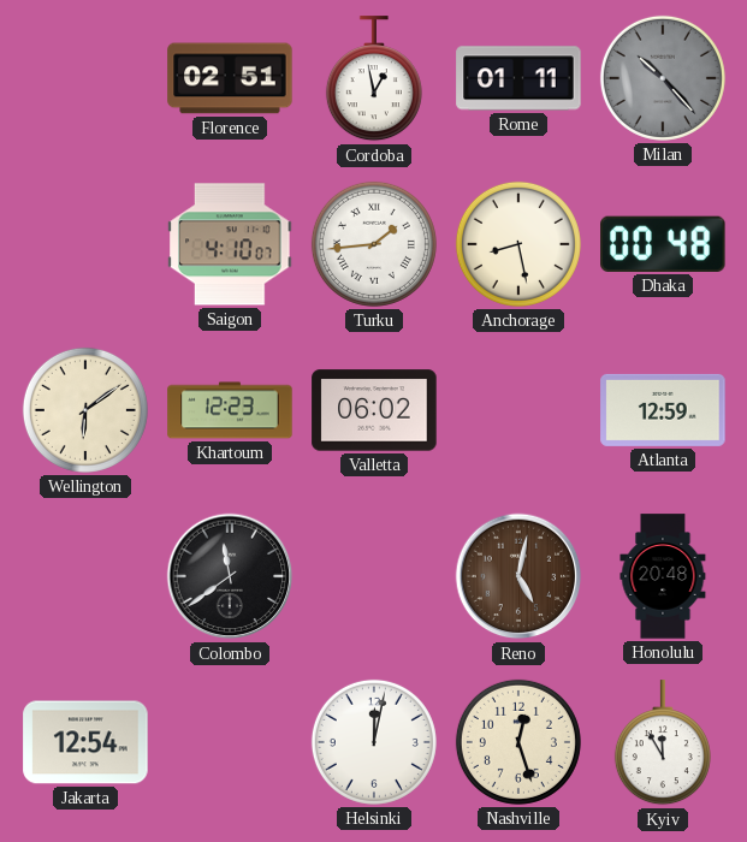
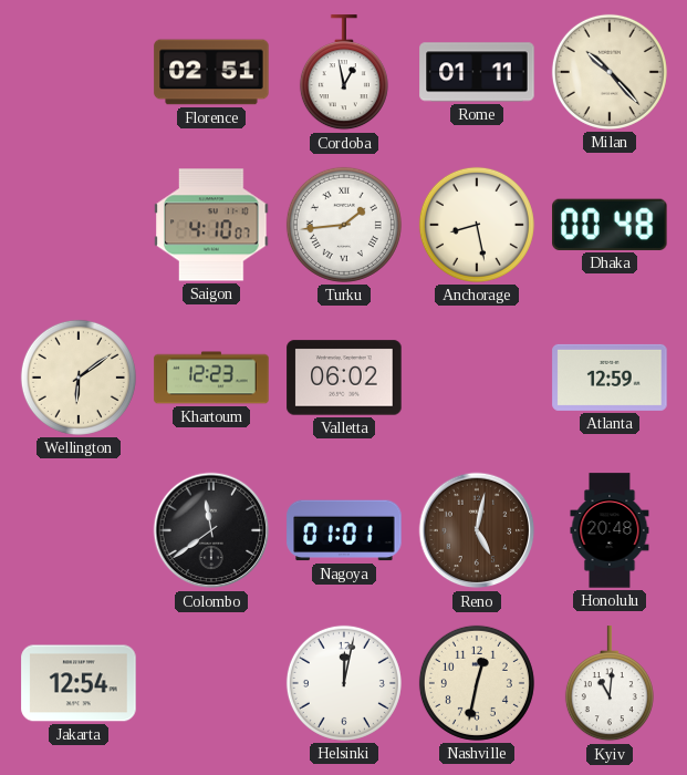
Milan dial: grey -> cream
Nagoya: none -> 01:01
Nashville: 12:27 -> 12:32
Kyiv: 11:55 -> 11:01
